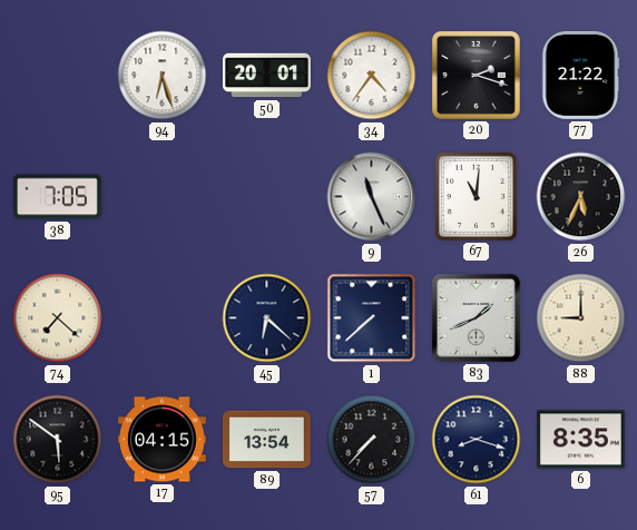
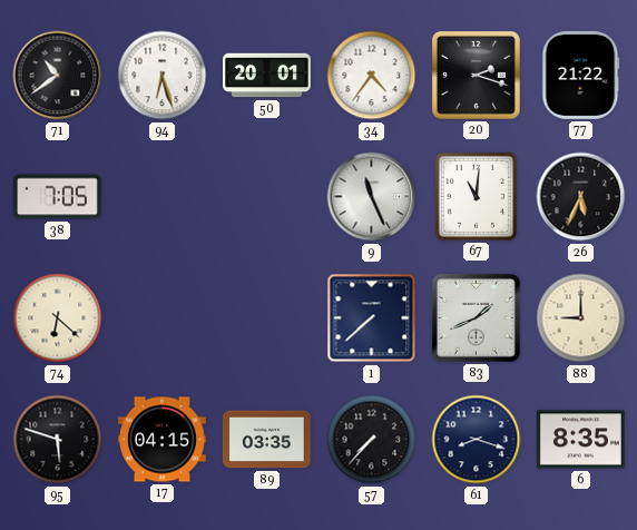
71: none -> 10:39
74: 7:22 -> 6:22
45: 6:22 -> none
95: 5:51 -> 5:48
89: 13:54 -> 03:35
